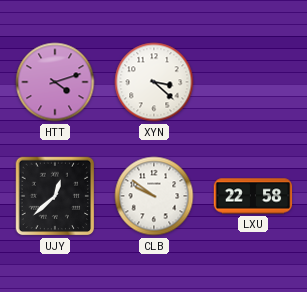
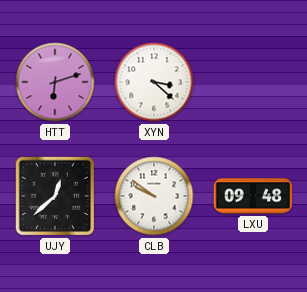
HTT: 4:12 -> 6:12
LXU: 22:58 -> 09:48
